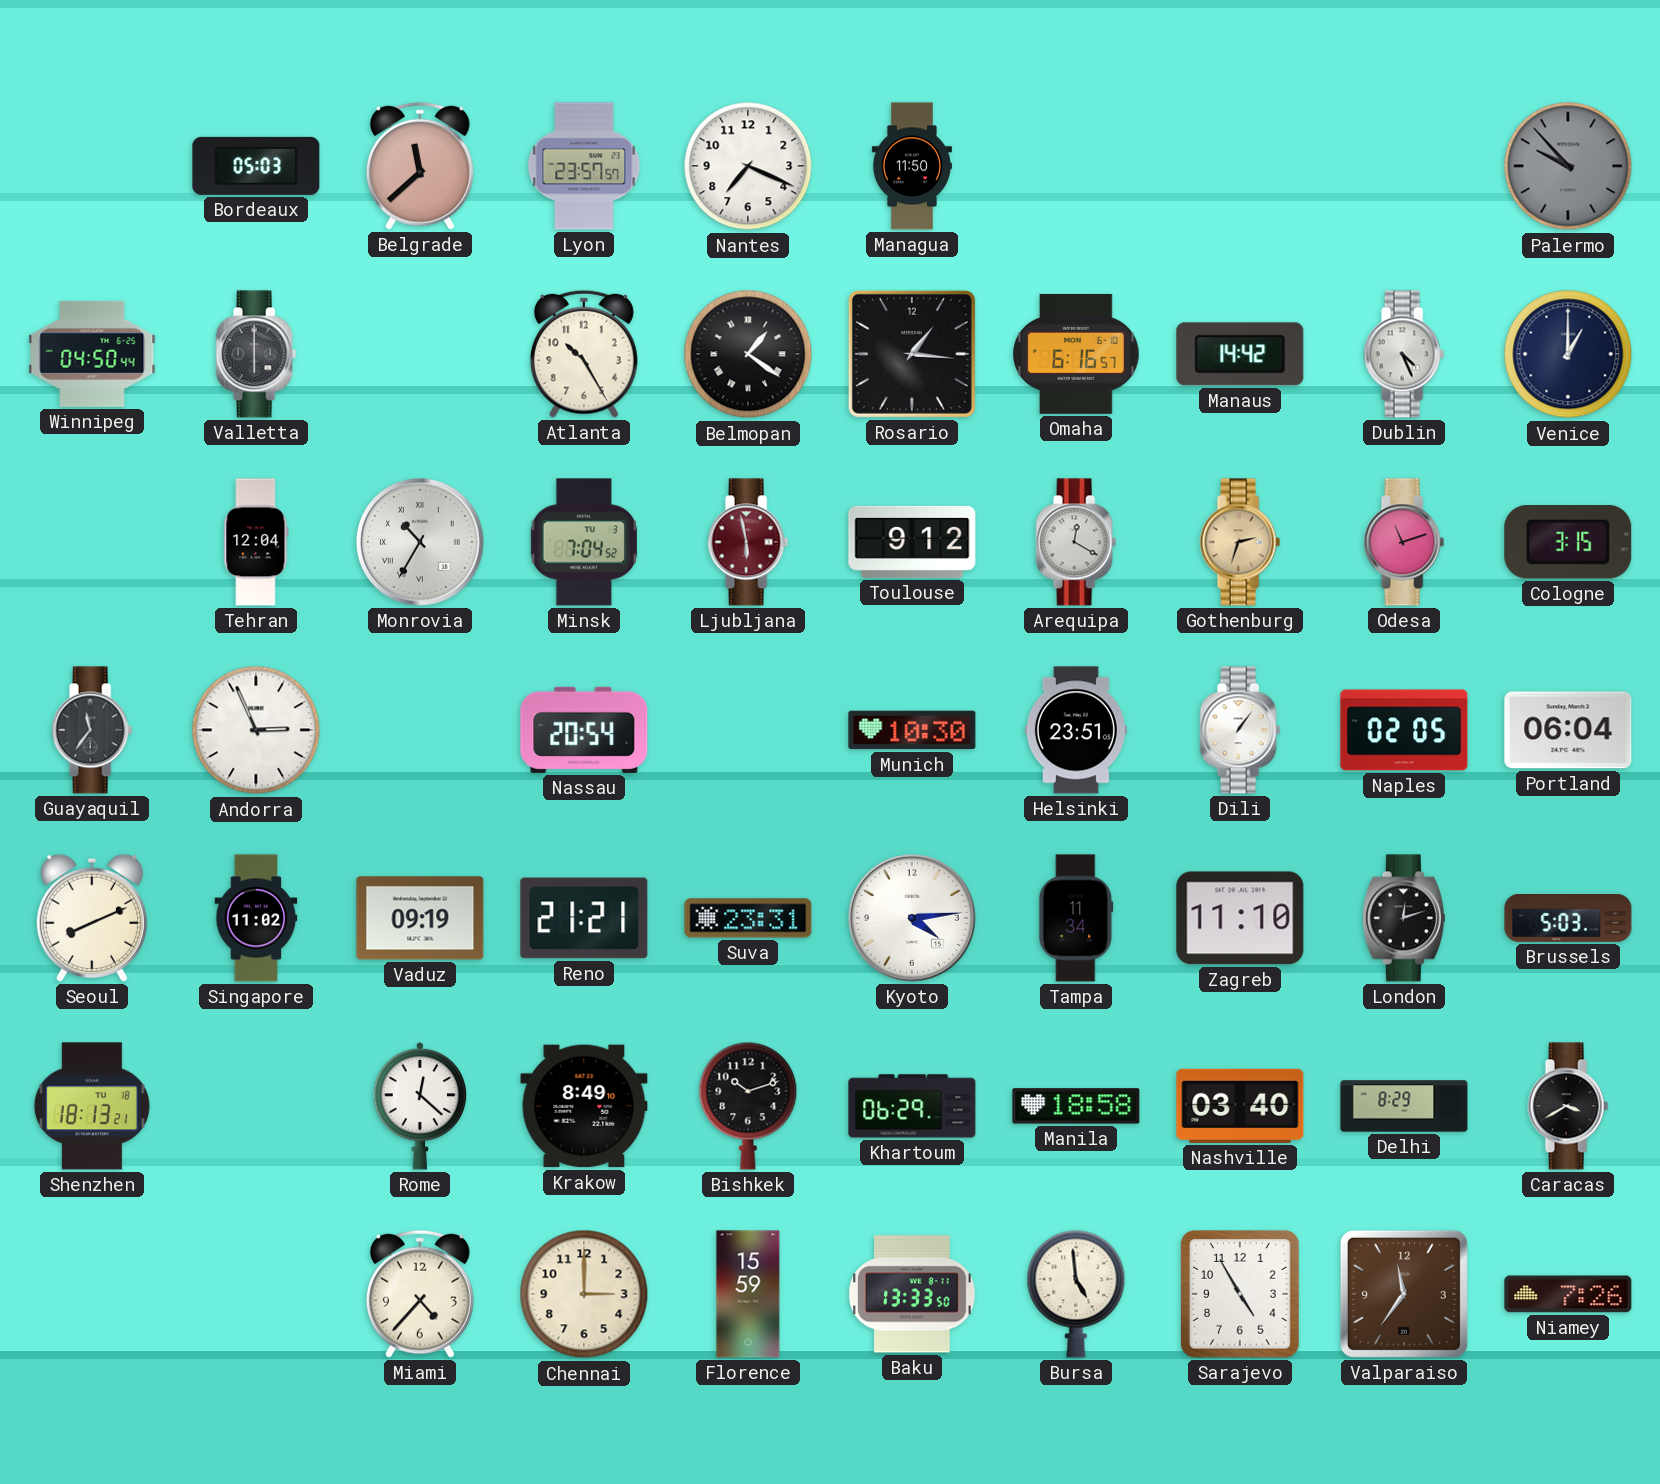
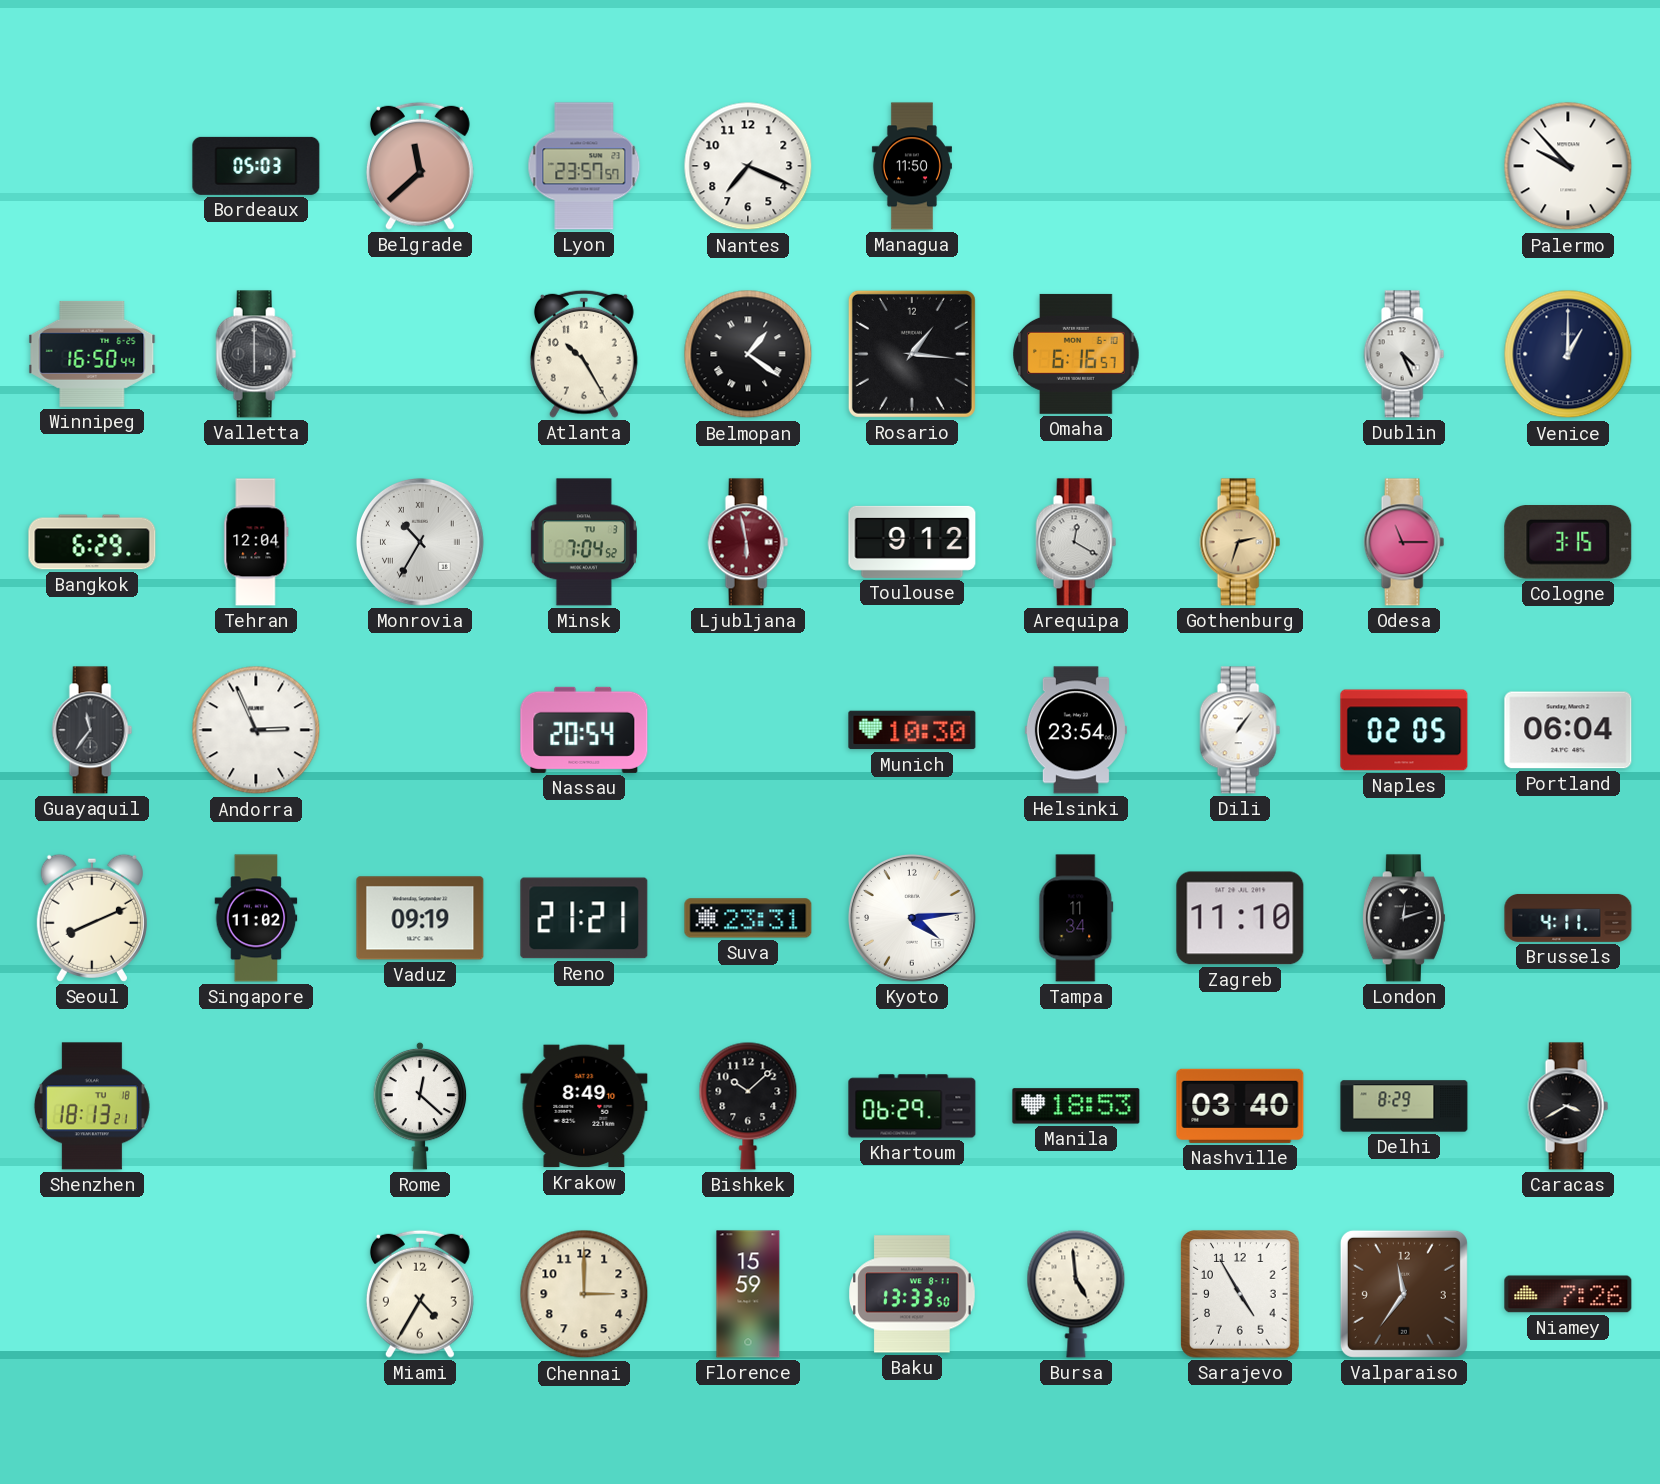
Palermo dial: grey -> white
Winnipeg: 04:50 -> 16:50
Manaus: 14:42 -> none
Bangkok: none -> 6:29
Odesa: 11:12 -> 11:15
Helsinki: 23:51 -> 23:54
Brussels: 5:03 -> 4:11
Bishkek: 10:12 -> 10:08
Manila: 18:58 -> 18:53
Miami: 4:37 -> 4:35
